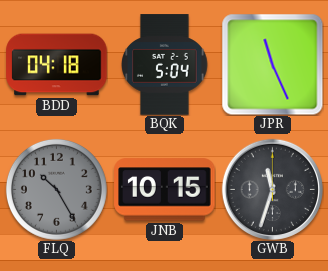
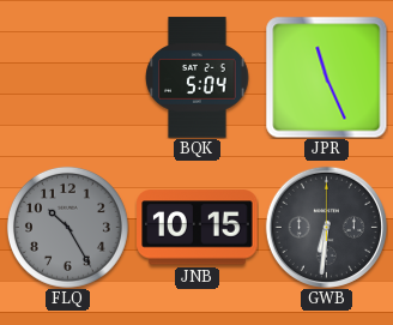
BDD: 04:18 -> none
GWB: 11:33 -> 6:31
